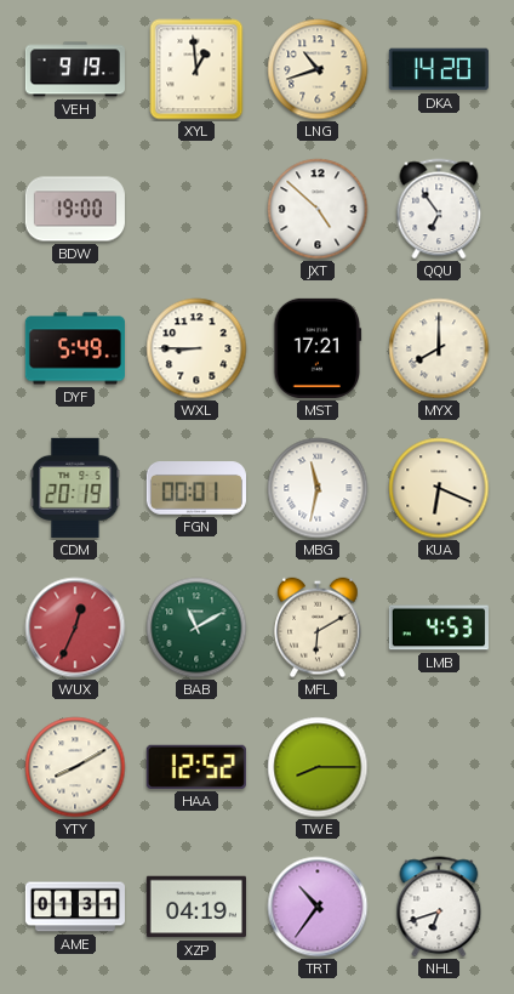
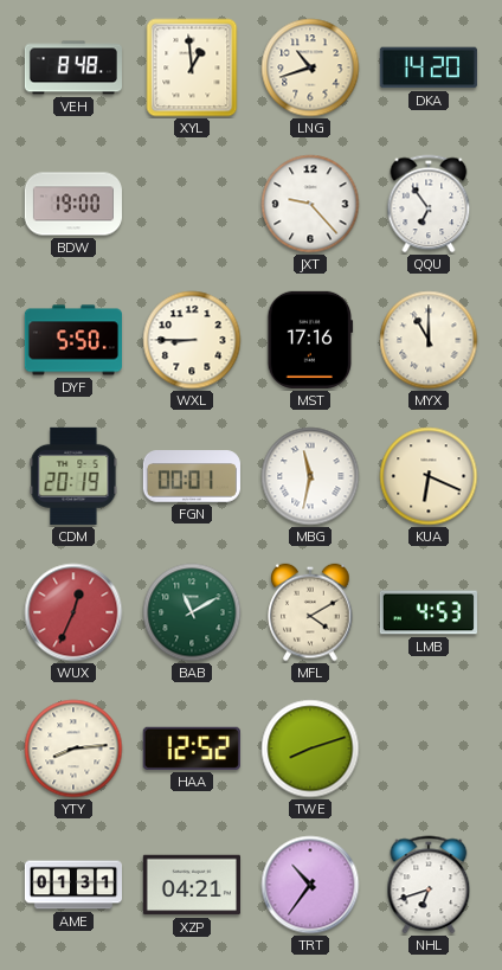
VEH: 9:19 -> 8:48
JXT: 4:52 -> 9:23
DYF: 5:49 -> 5:50
MST: 17:21 -> 17:16
MYX: 8:00 -> 11:00
MFL: 6:10 -> 4:10
YTY: 8:10 -> 8:14
TWE: 8:15 -> 8:12
XZP: 04:19 -> 04:21
